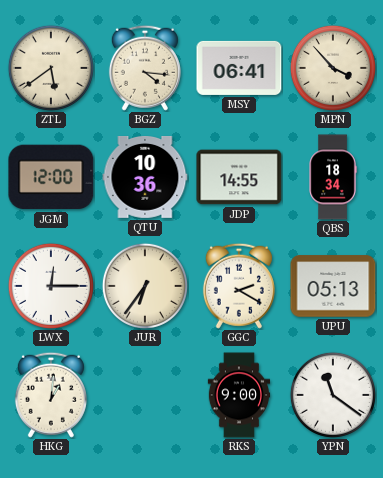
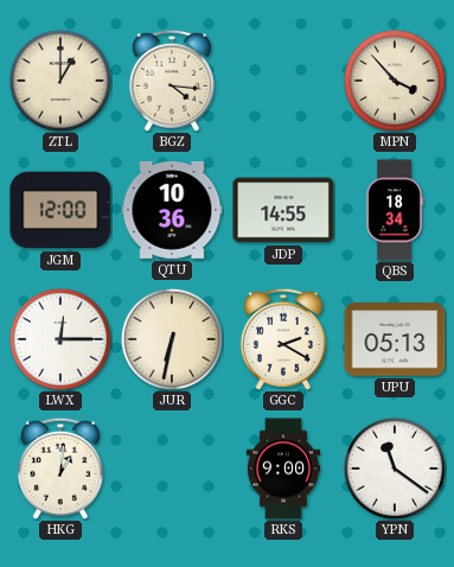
ZTL: 5:39 -> 1:00
MSY: 06:41 -> none
JUR: 6:36 -> 6:32
